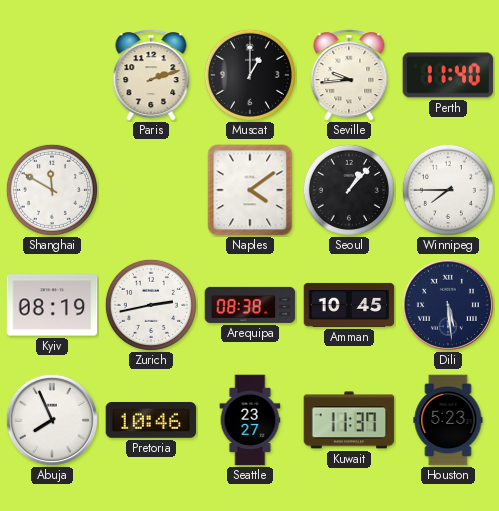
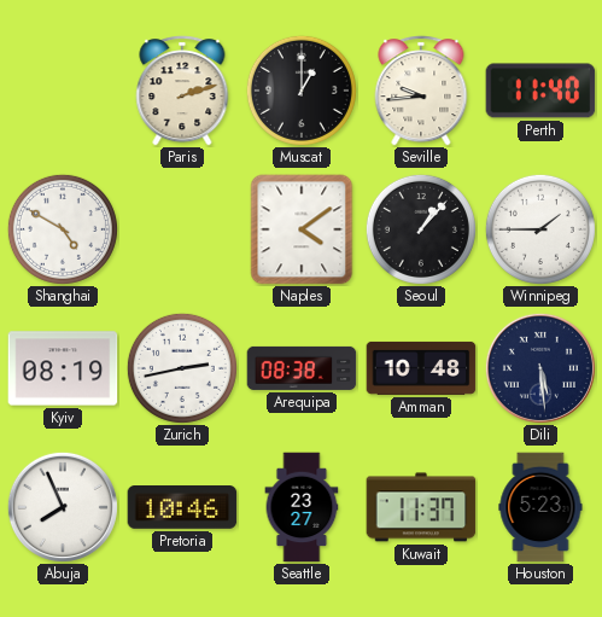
Shanghai: 11:50 -> 4:50
Winnipeg: 7:45 -> 1:45
Amman: 10:45 -> 10:48
